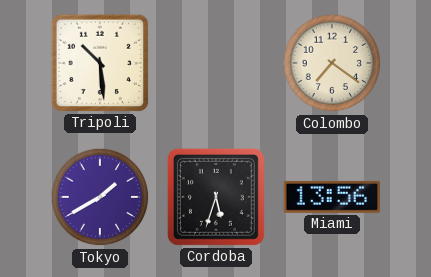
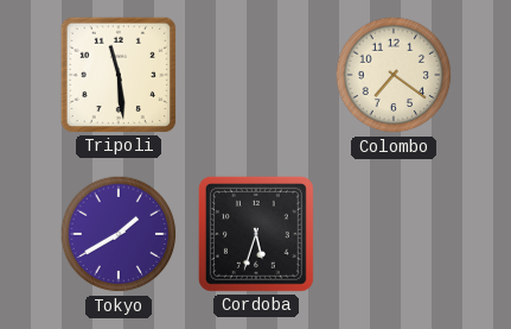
Tripoli: 10:29 -> 11:29
Miami: 13:56 -> none
